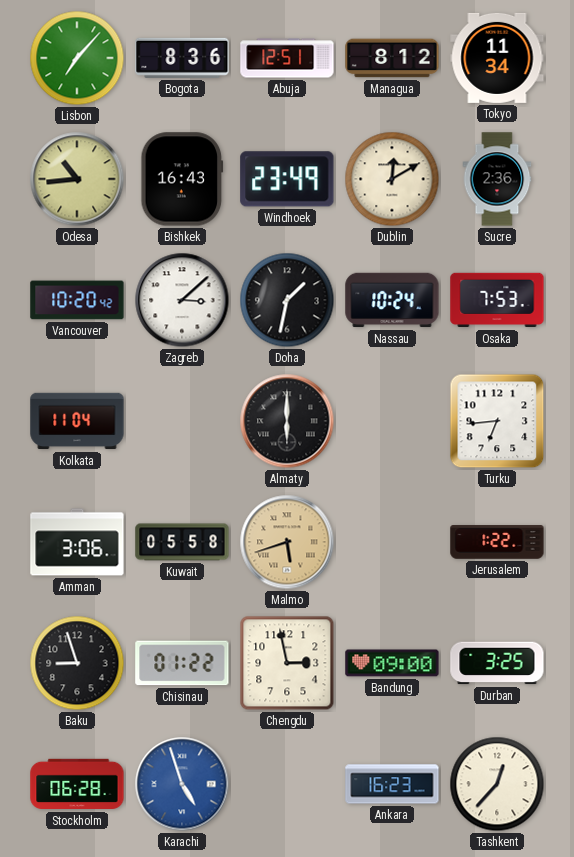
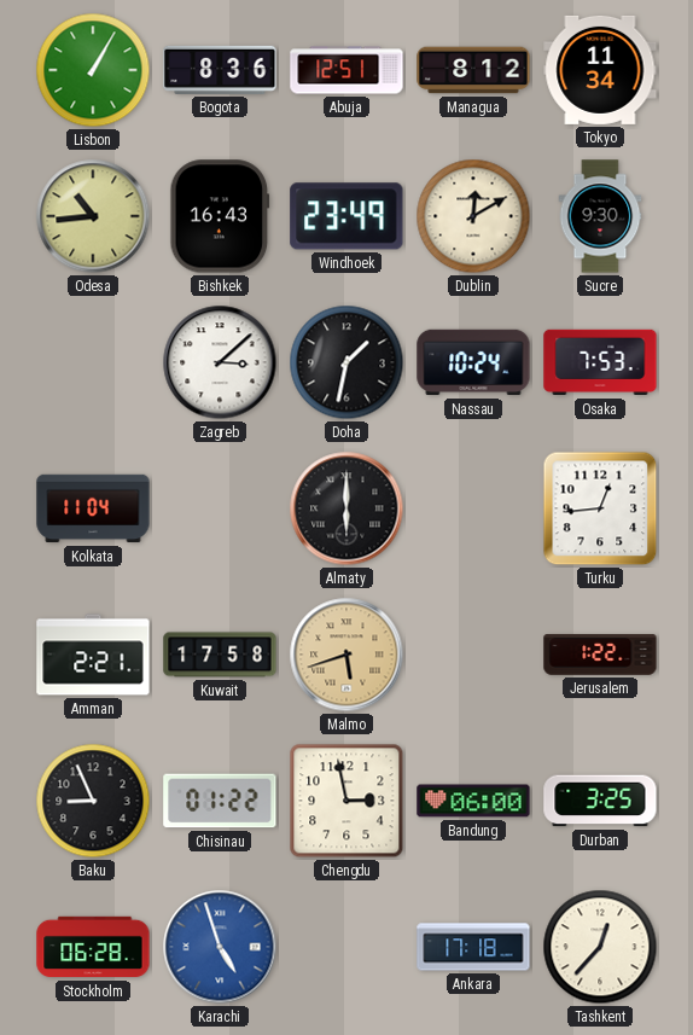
Lisbon: 7:07 -> 1:05
Sucre: 2:36 -> 9:30
Vancouver: 10:20 -> none
Turku: 6:44 -> 12:44
Amman: 3:06 -> 2:21
Kuwait: 05:58 -> 17:58
Baku: 8:57 -> 8:56
Bandung: 09:00 -> 06:00
Ankara: 16:23 -> 17:18
